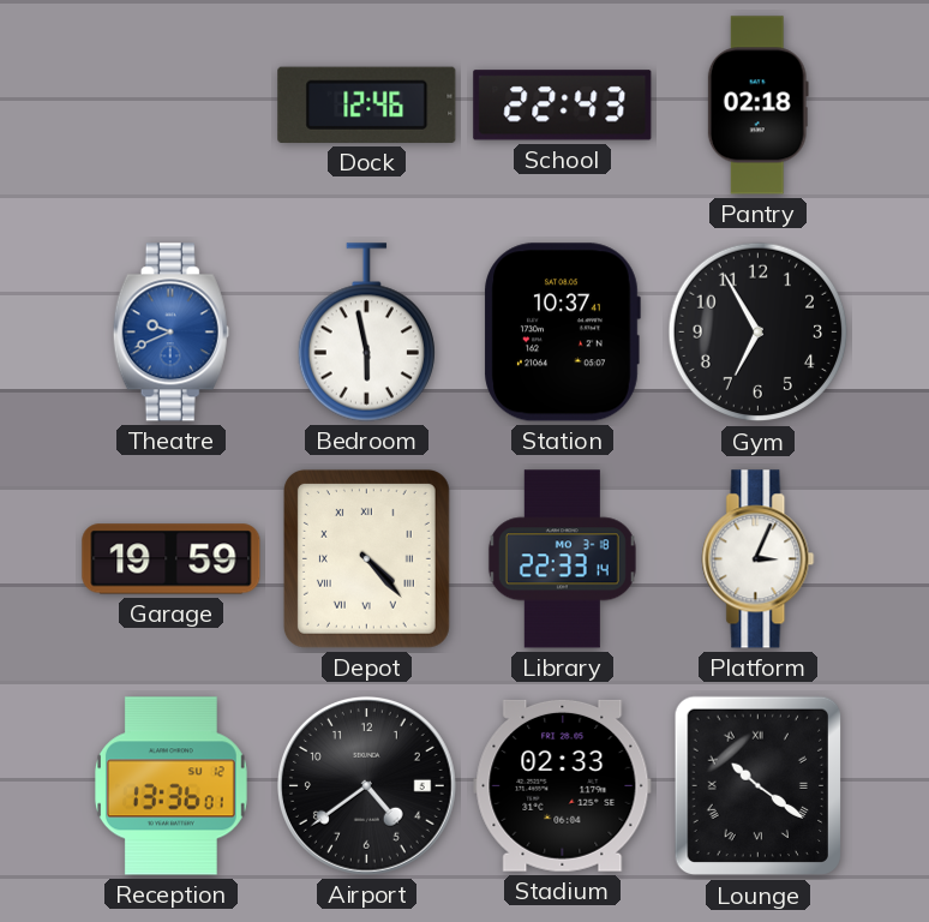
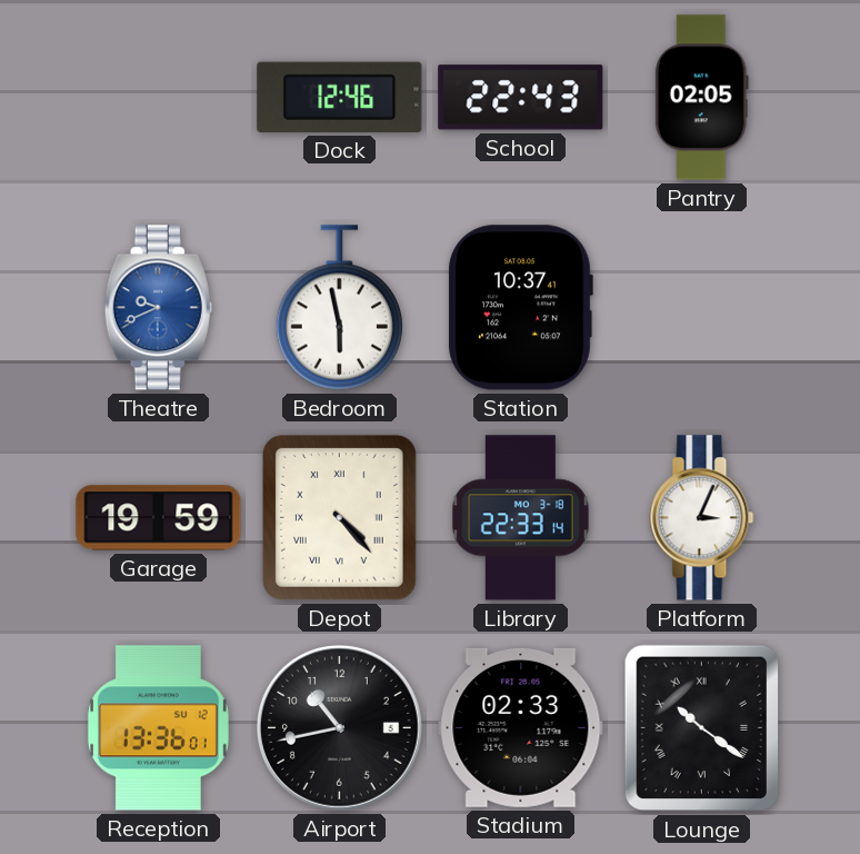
Pantry: 02:18 -> 02:05
Gym: 6:55 -> none
Airport: 4:39 -> 10:43
